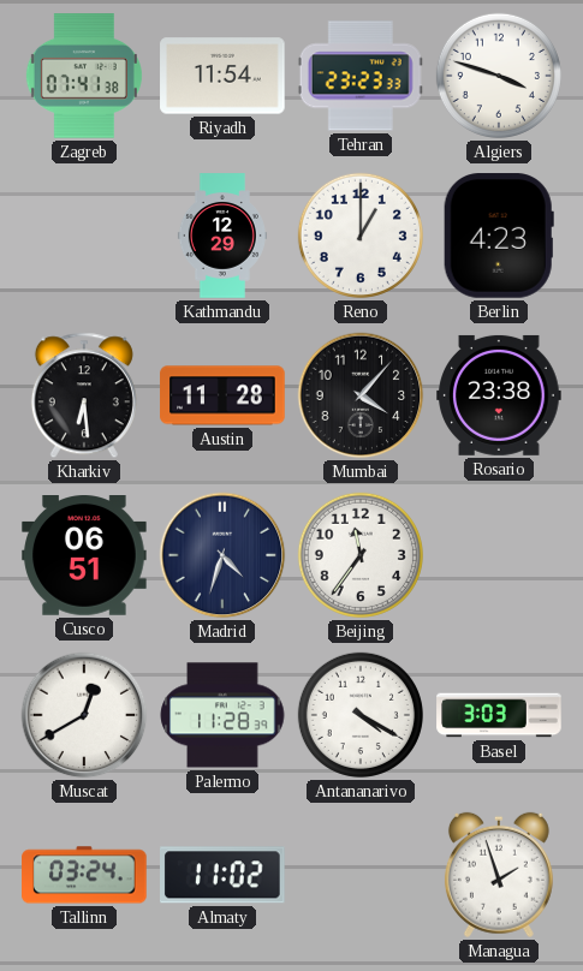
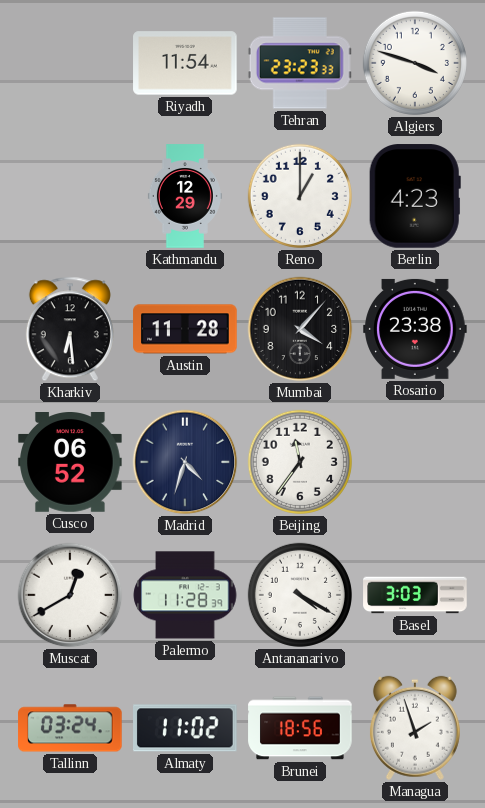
Zagreb: 07:41 -> none
Cusco: 06:51 -> 06:52
Brunei: none -> 18:56
